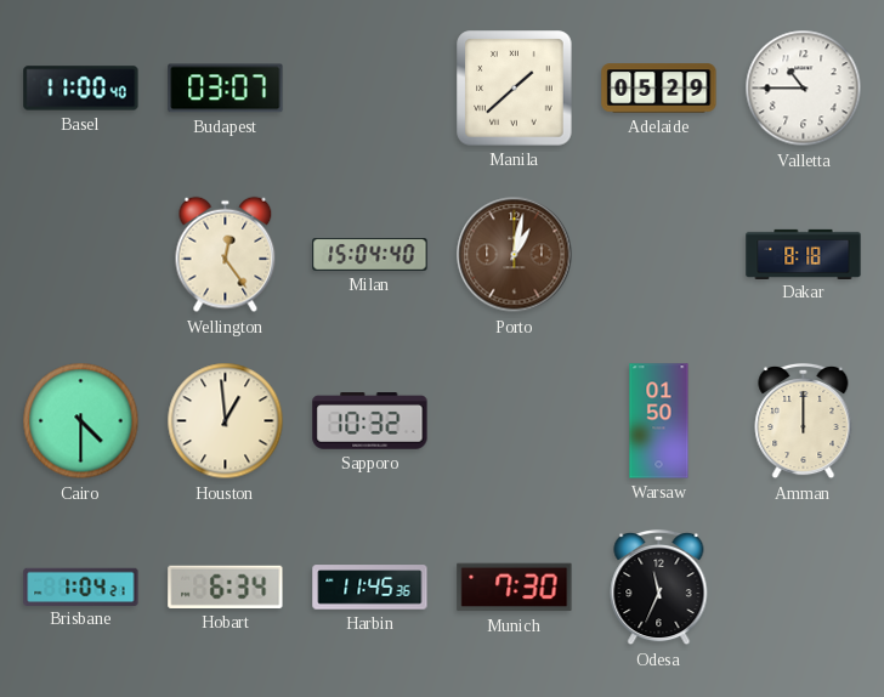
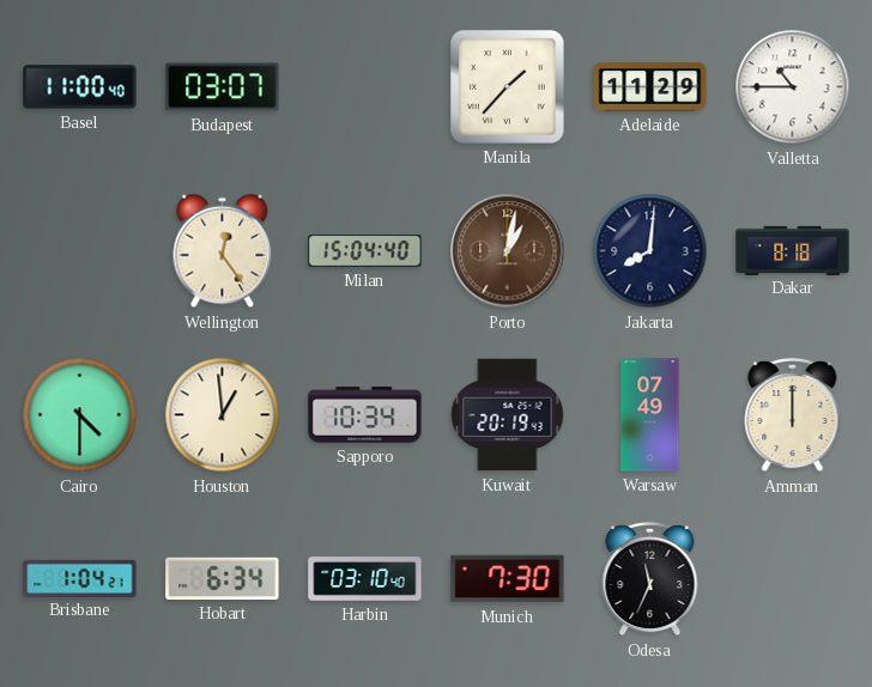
Manila: 1:38 -> 1:37
Adelaide: 05:29 -> 11:29
Jakarta: none -> 8:01
Sapporo: 10:32 -> 10:34
Kuwait: none -> 20:19
Warsaw: 01:50 -> 07:49
Harbin: 11:45 -> 03:10
